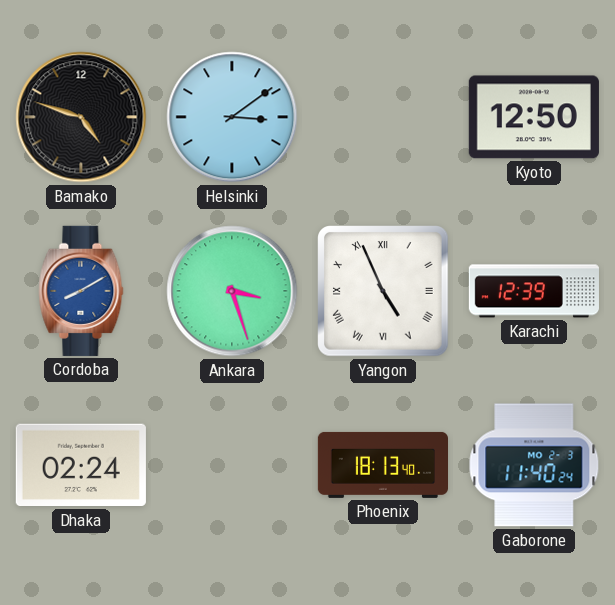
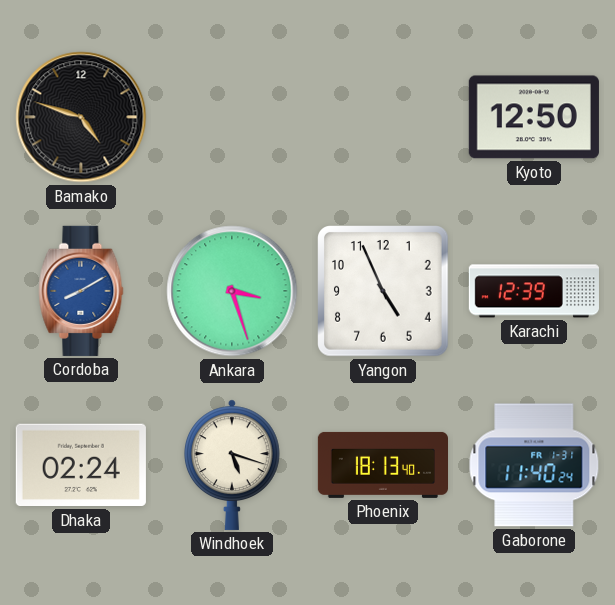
Helsinki: 3:09 -> none
Yangon numerals: Roman -> Arabic
Windhoek: none -> 5:18
Gaborone date: MO 2-3 -> FR 1-31
